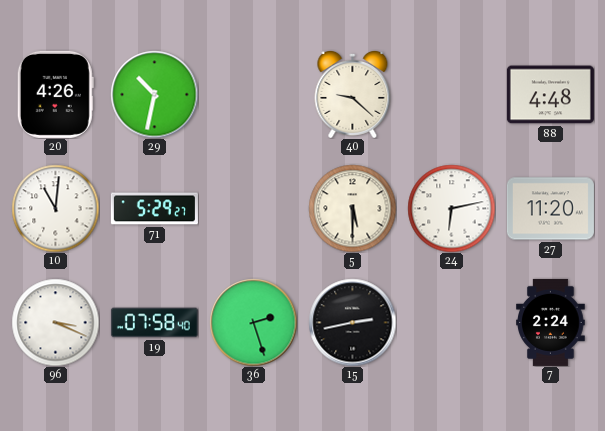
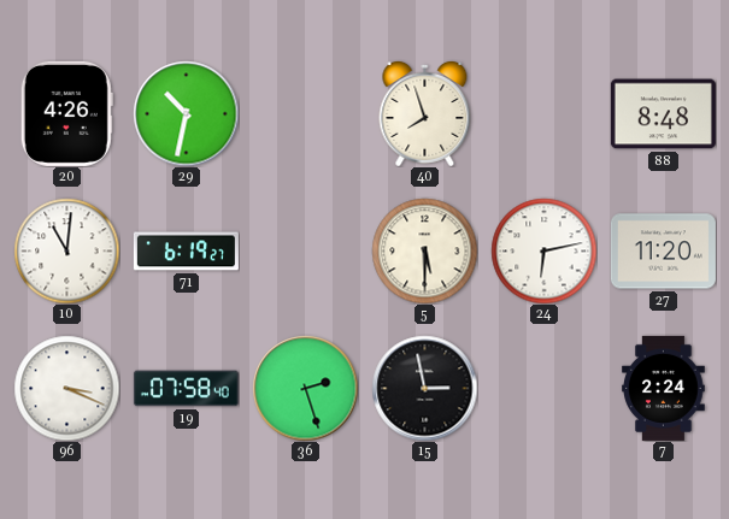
40: 9:22 -> 7:57
88: 4:48 -> 8:48
71: 5:29 -> 6:19
15: 2:43 -> 2:58
